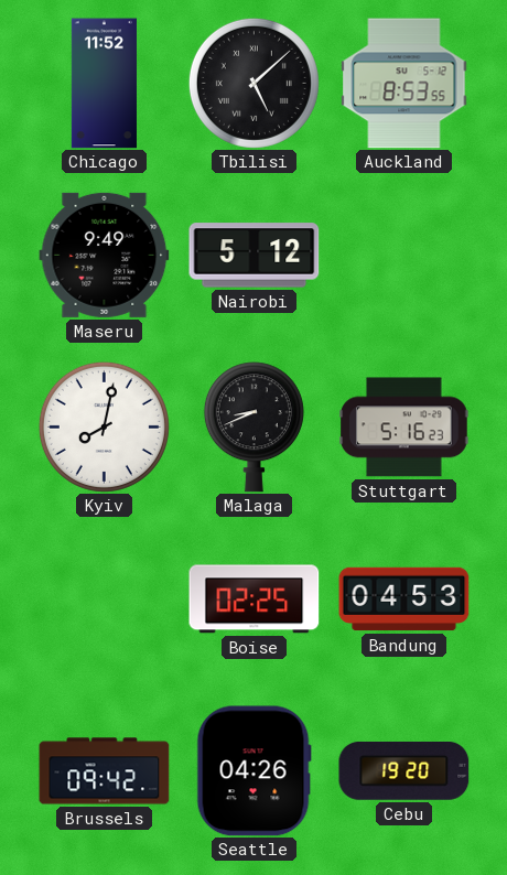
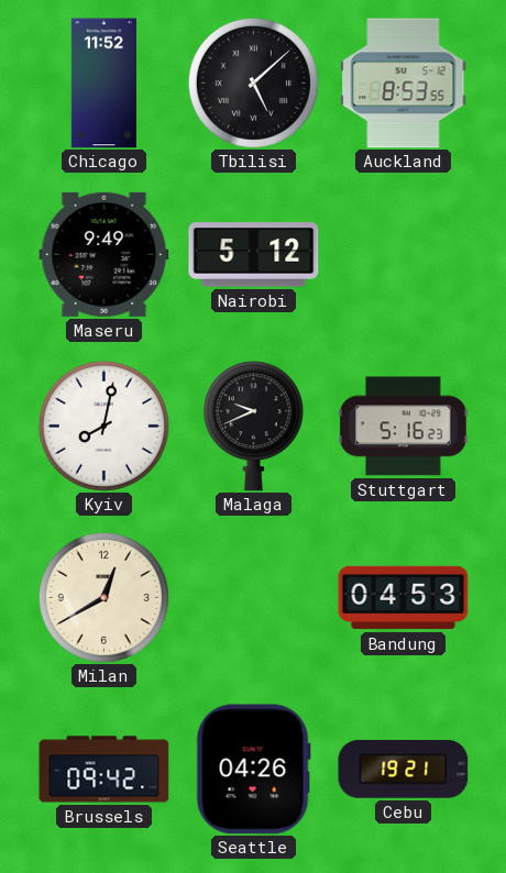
Malaga: 8:41 -> 9:41
Milan: none -> 12:40
Boise: 02:25 -> none
Cebu: 19:20 -> 19:21
